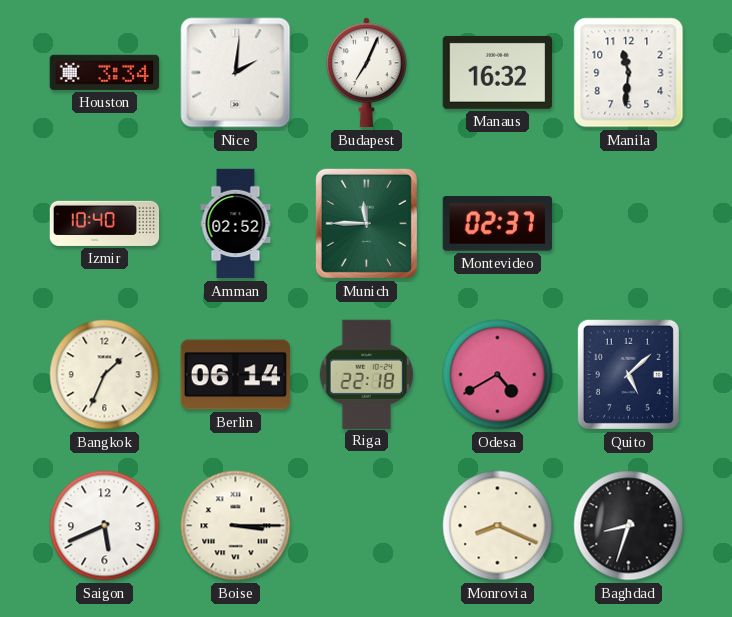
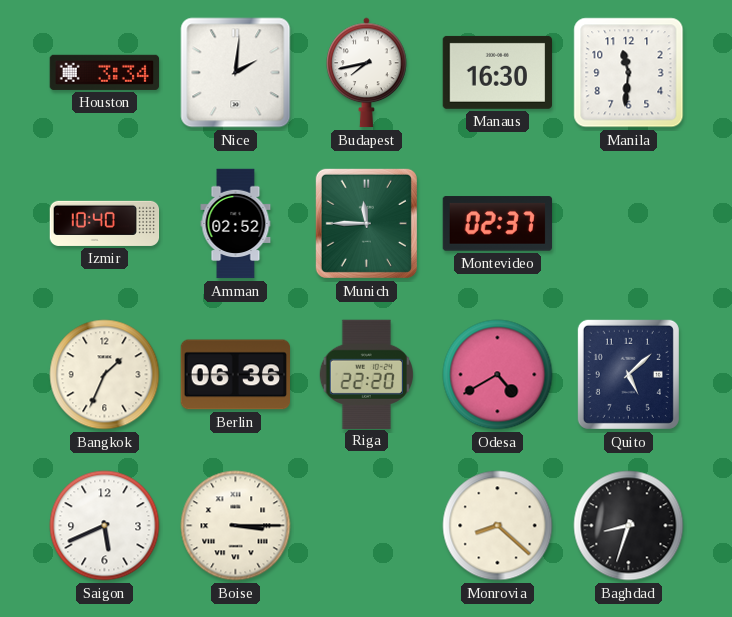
Budapest: 7:04 -> 7:43
Manaus: 16:32 -> 16:30
Berlin: 06:14 -> 06:36
Riga: 22:18 -> 22:20
Monrovia: 8:19 -> 8:22
